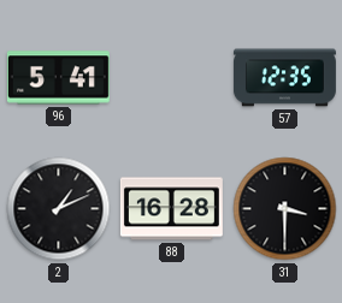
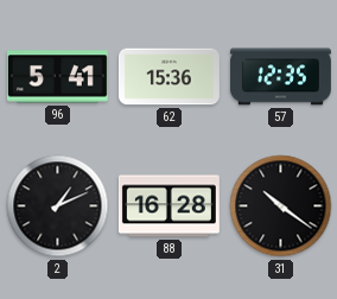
62: none -> 15:36
31: 3:30 -> 10:21
